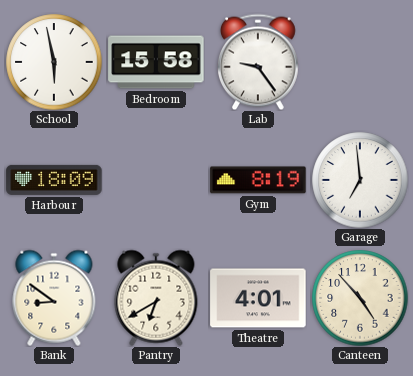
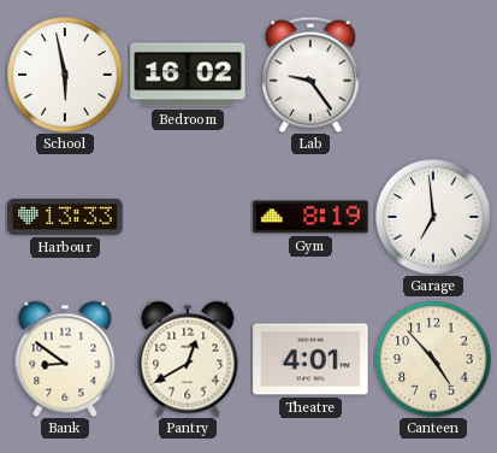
Bedroom: 15:58 -> 16:02
Harbour: 18:09 -> 13:33
Pantry: 6:40 -> 12:40
